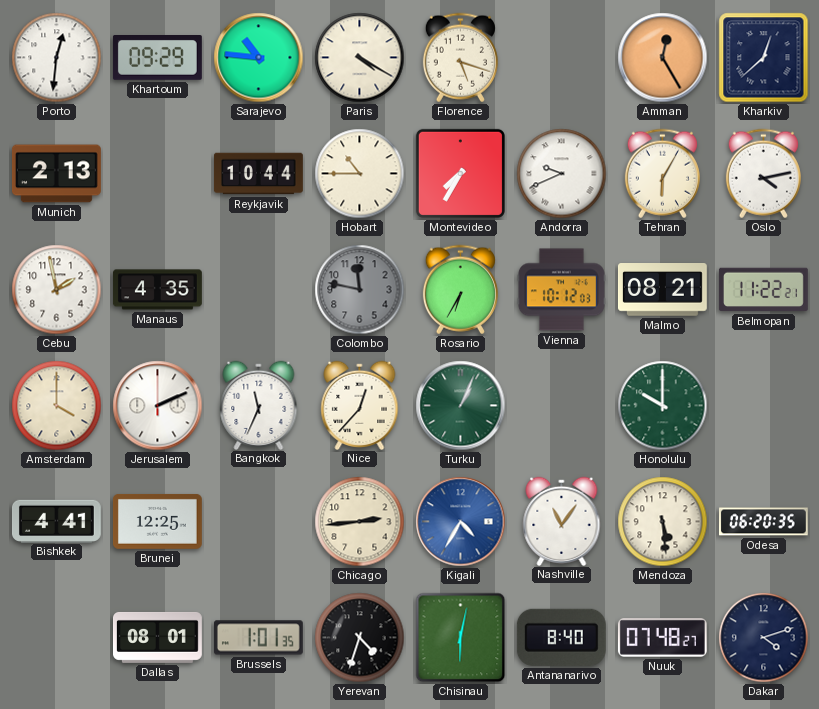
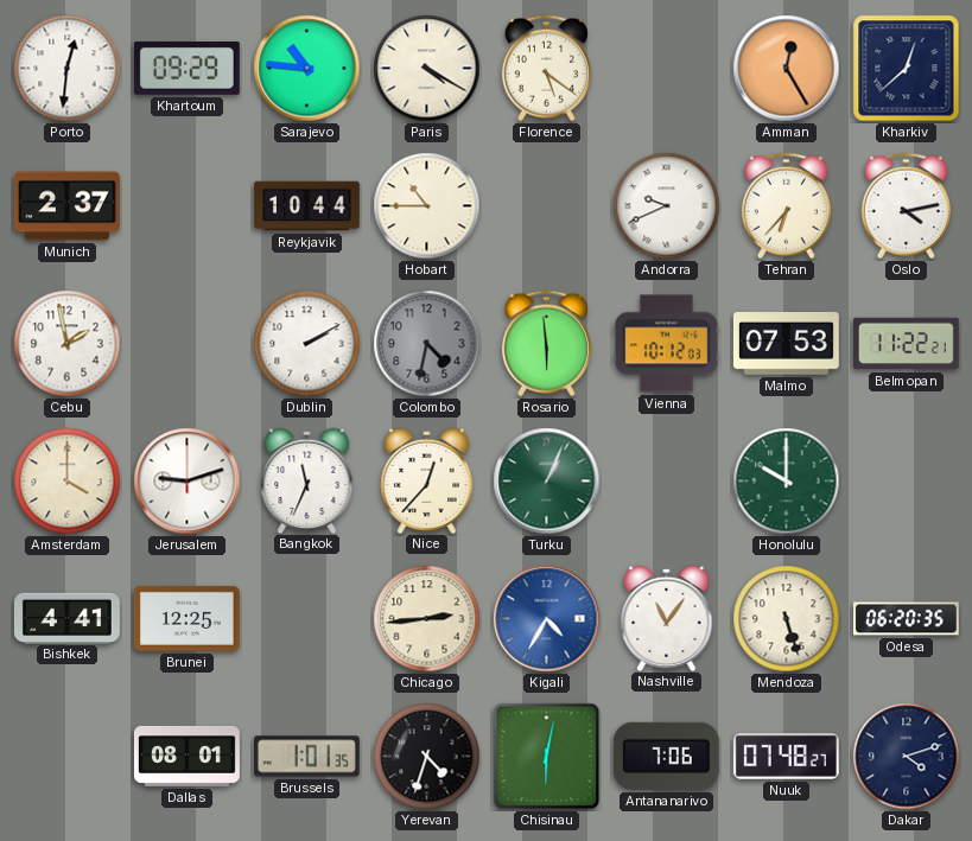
Florence: 5:18 -> 5:21
Munich: 2:13 -> 2:37
Montevideo: 7:35 -> none
Tehran: 6:05 -> 6:37
Manaus: 4:35 -> none
Dublin: none -> 2:10
Colombo: 11:47 -> 4:32
Rosario: 6:35 -> 5:59
Malmo: 08:21 -> 07:53
Jerusalem: 2:11 -> 9:12
Mendoza: 5:29 -> 5:27
Antananarivo: 8:40 -> 7:06
